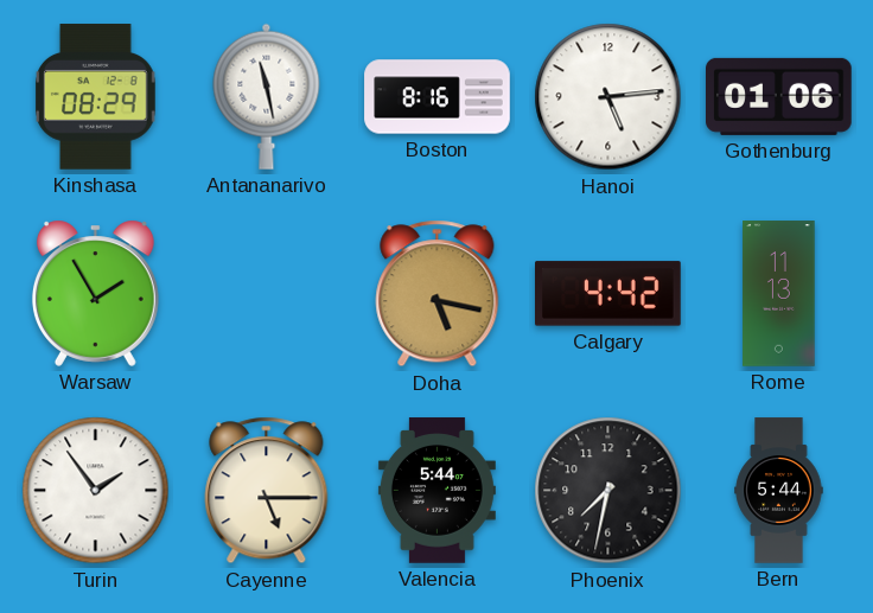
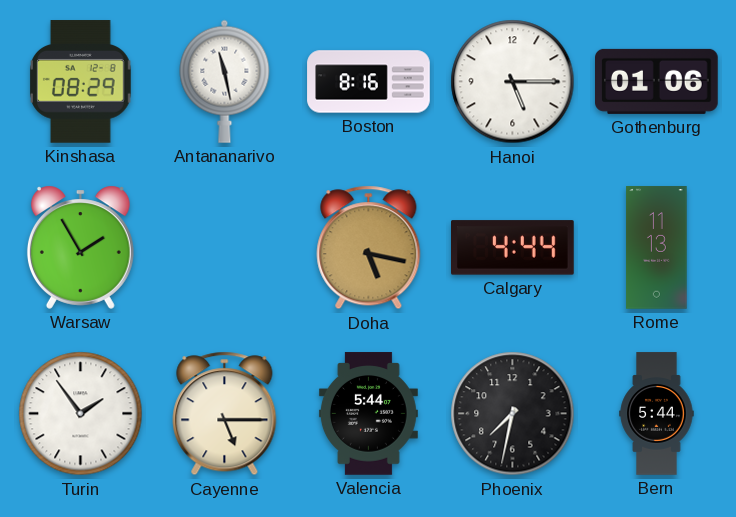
Hanoi: 5:14 -> 5:15
Calgary: 4:42 -> 4:44
